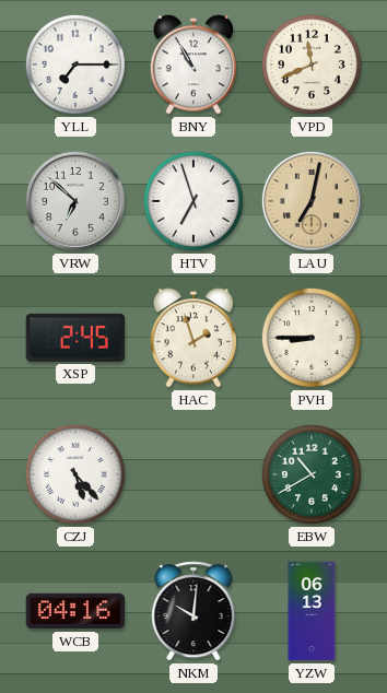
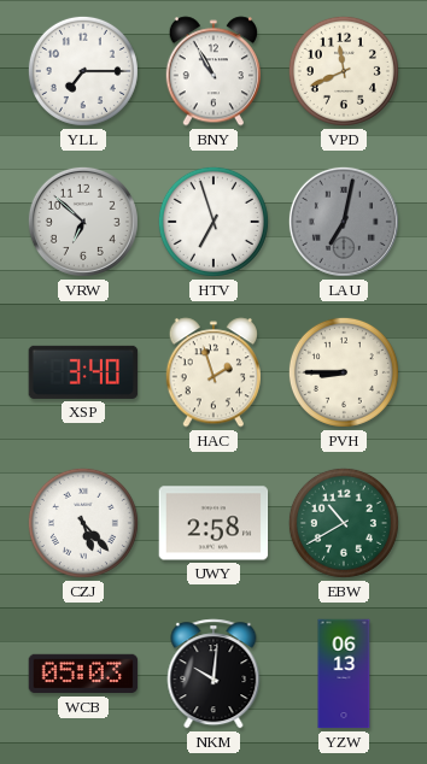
LAU dial: champagne -> grey
XSP: 2:45 -> 3:40
UWY: none -> 2:58
WCB: 04:16 -> 05:03
